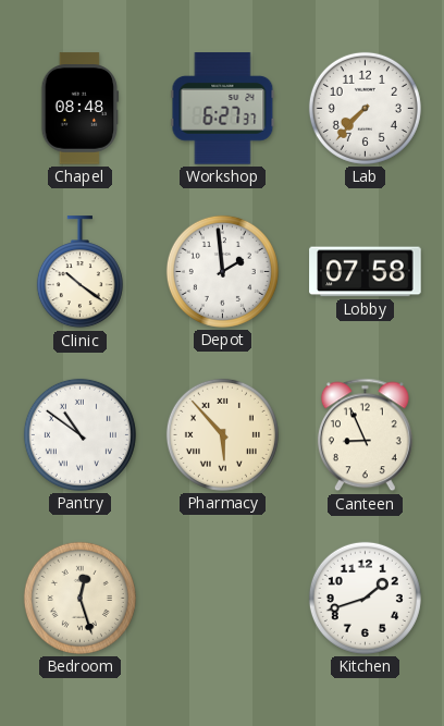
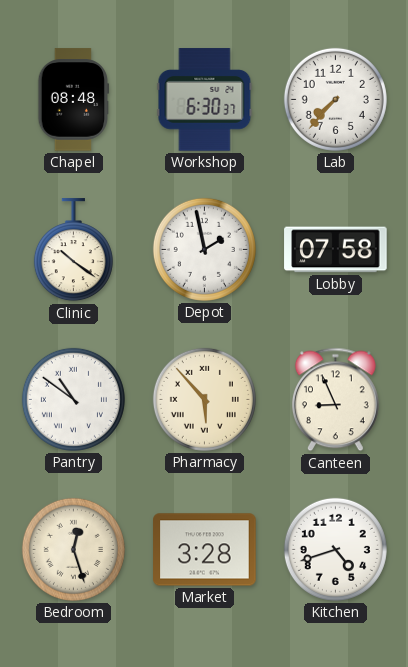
Workshop: 6:27 -> 6:30
Depot: 1:59 -> 1:58
Market: none -> 3:28
Kitchen: 1:42 -> 4:42
